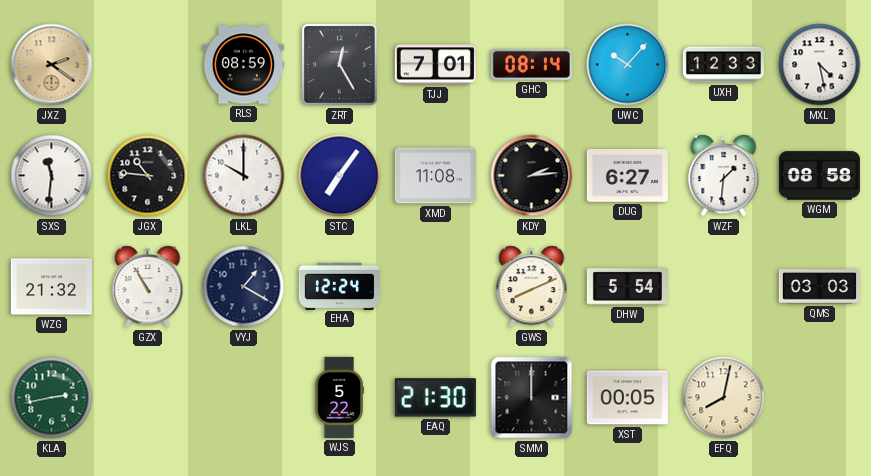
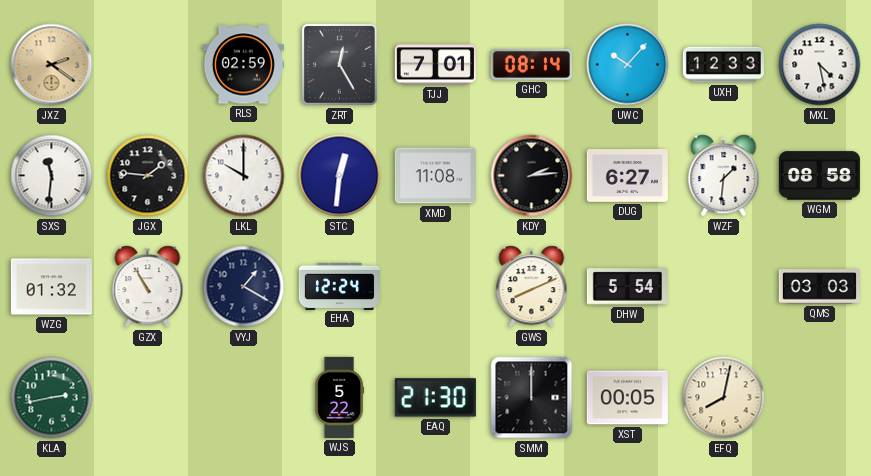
RLS: 08:59 -> 02:59
JGX: 10:46 -> 1:46
STC: 7:06 -> 12:31
WZG: 21:32 -> 01:32
